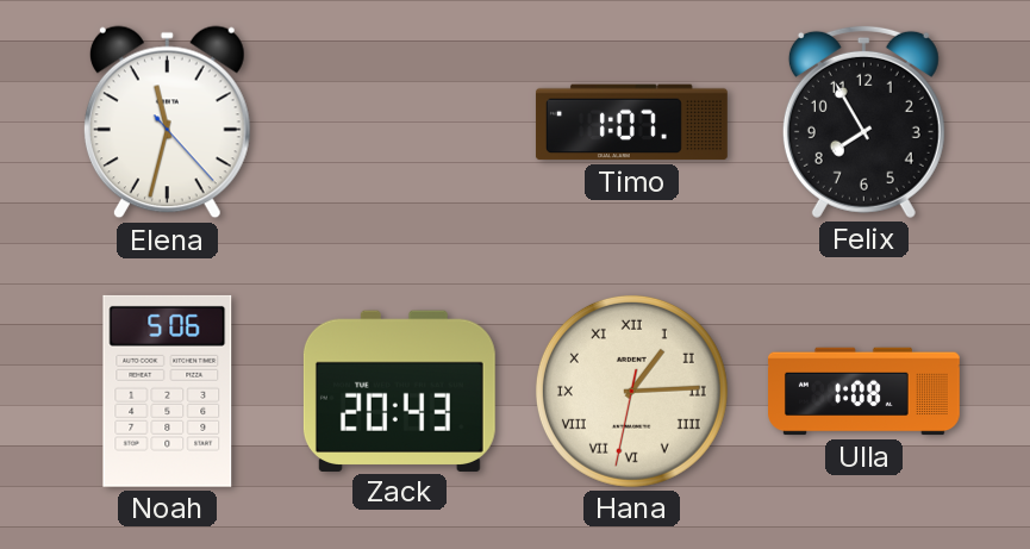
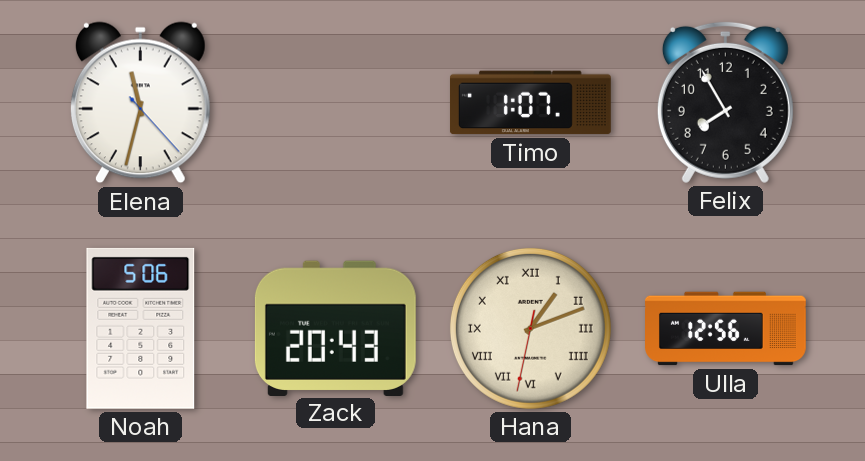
Hana: 1:14 -> 1:11
Ulla: 1:08 -> 12:56
